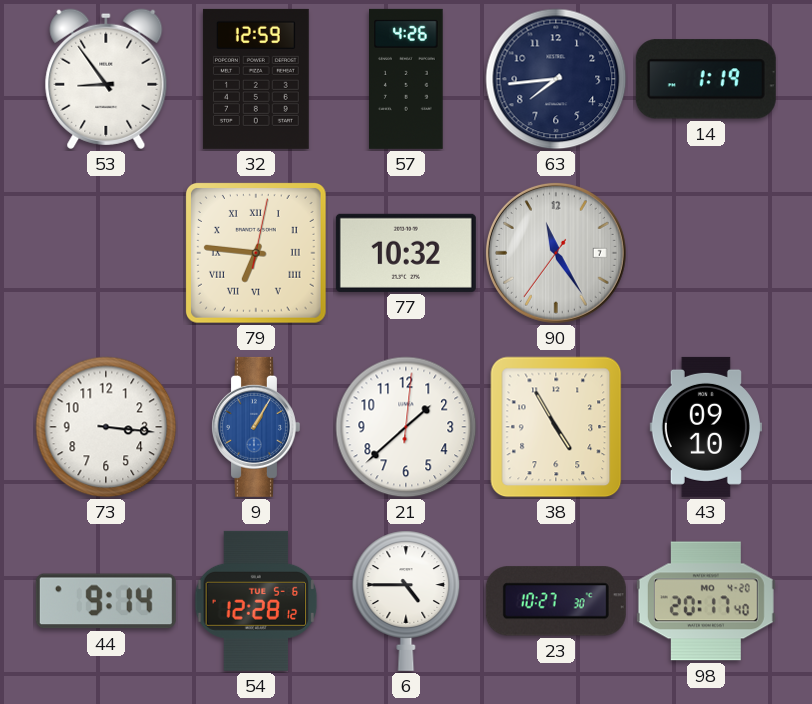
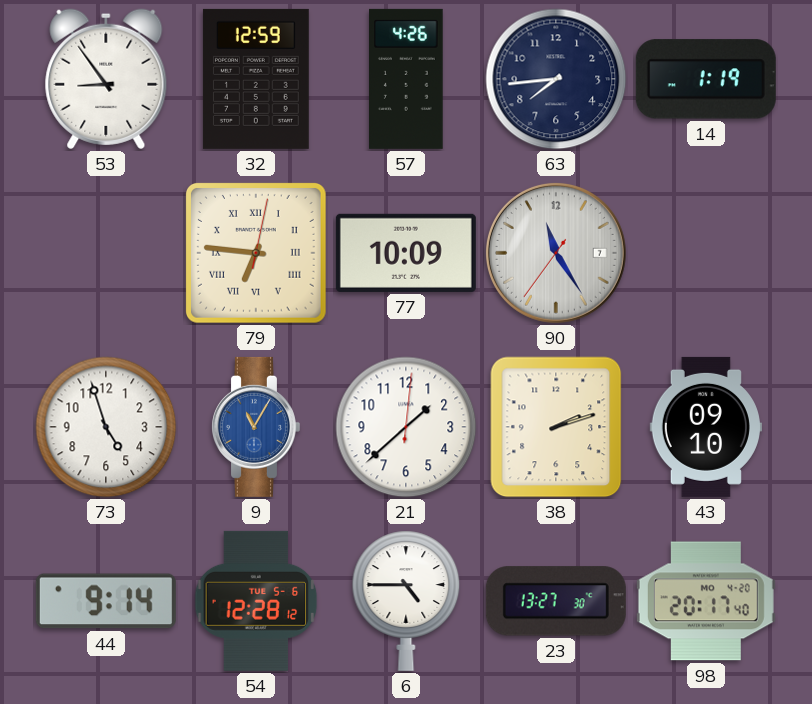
77: 10:32 -> 10:09
73: 3:16 -> 4:57
9: 1:05 -> 11:05
38: 4:55 -> 2:12
23: 10:27 -> 13:27
